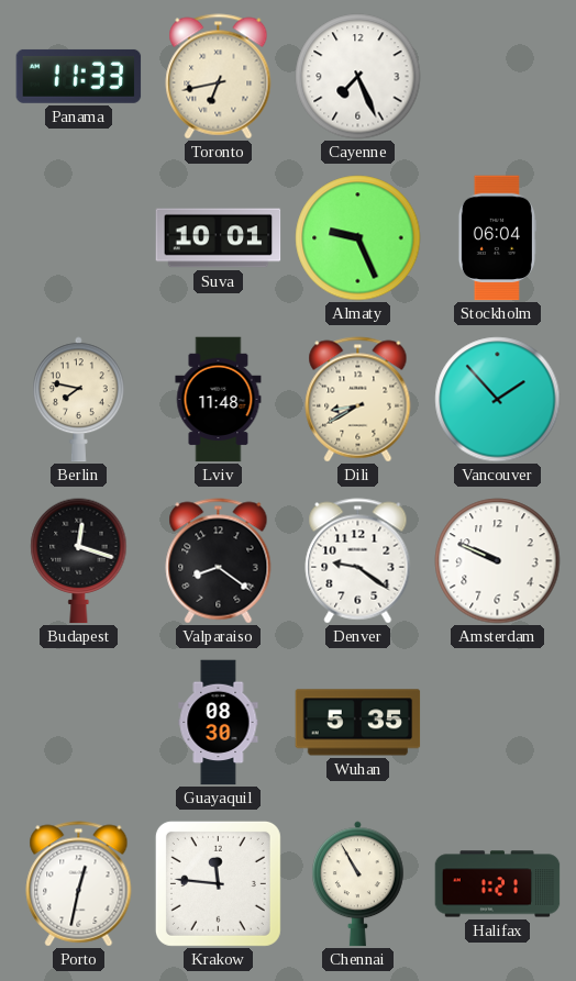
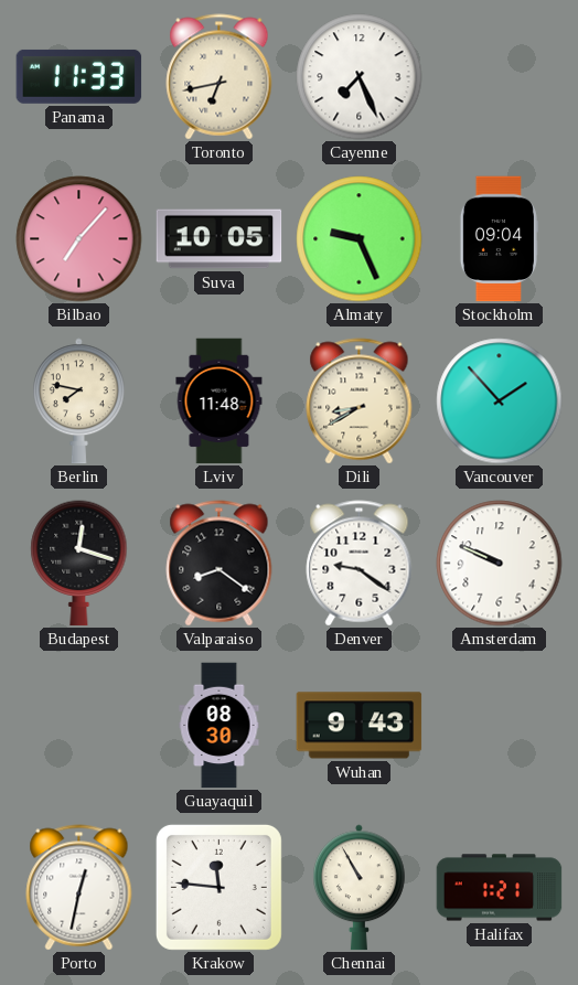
Bilbao: none -> 7:07
Suva: 10:01 -> 10:05
Stockholm: 06:04 -> 09:04
Wuhan: 5:35 -> 9:43
